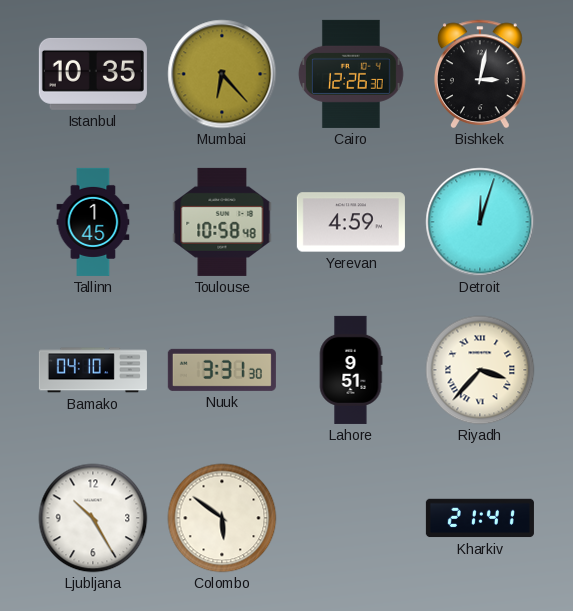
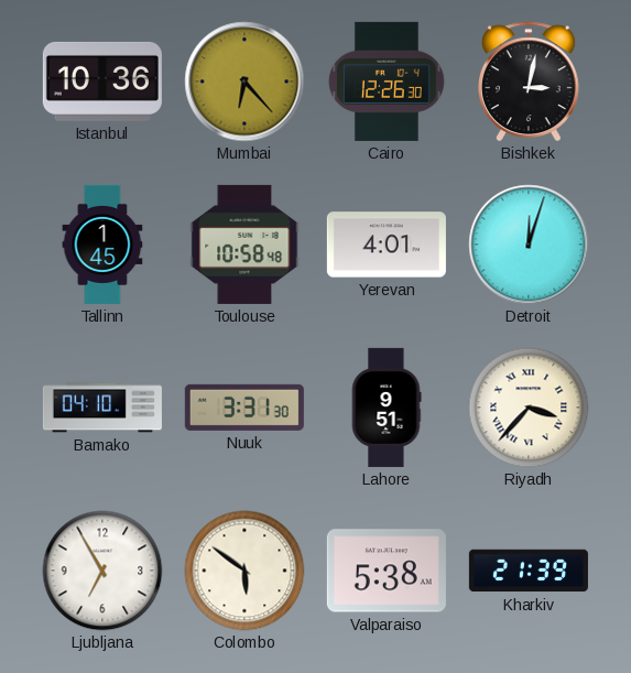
Istanbul: 10:35 -> 10:36
Yerevan: 4:59 -> 4:01
Ljubljana: 10:25 -> 6:55
Valparaiso: none -> 5:38
Kharkiv: 21:41 -> 21:39
